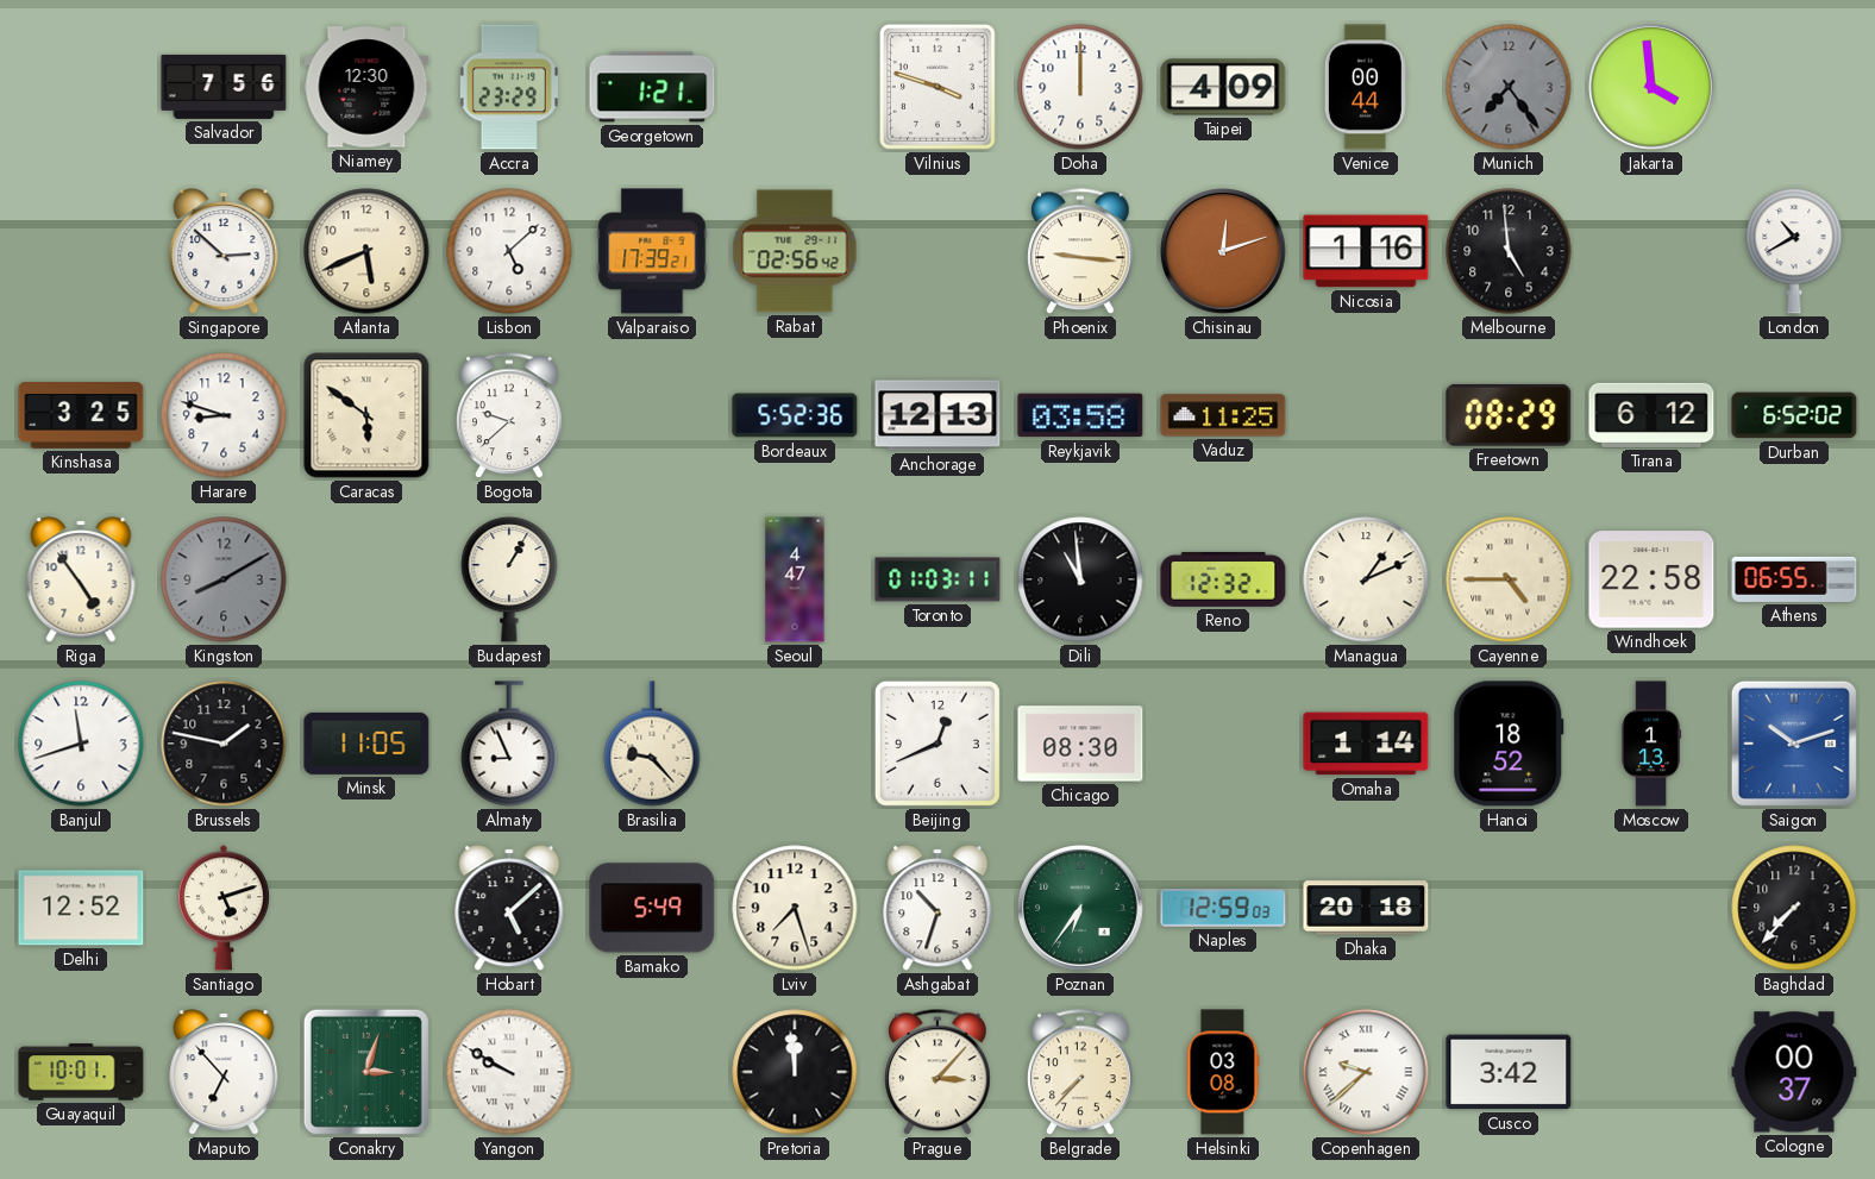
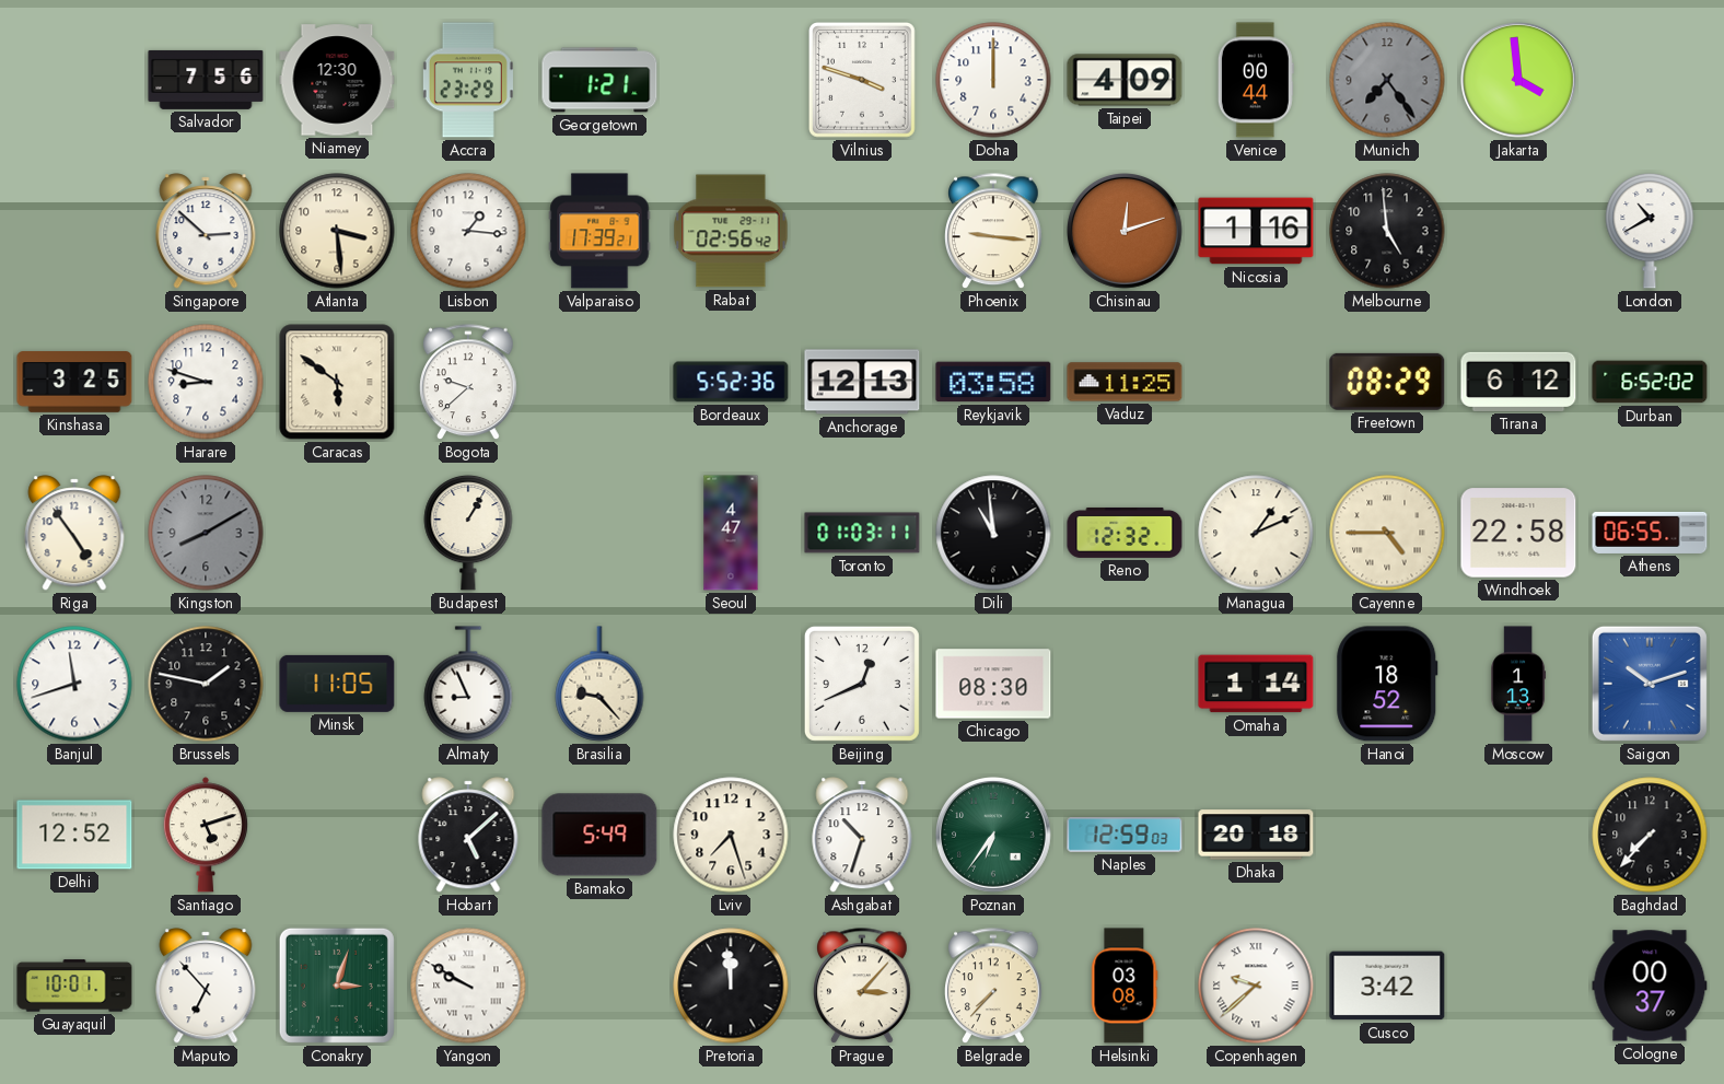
Atlanta: 5:41 -> 3:29
Lisbon: 5:08 -> 1:16
